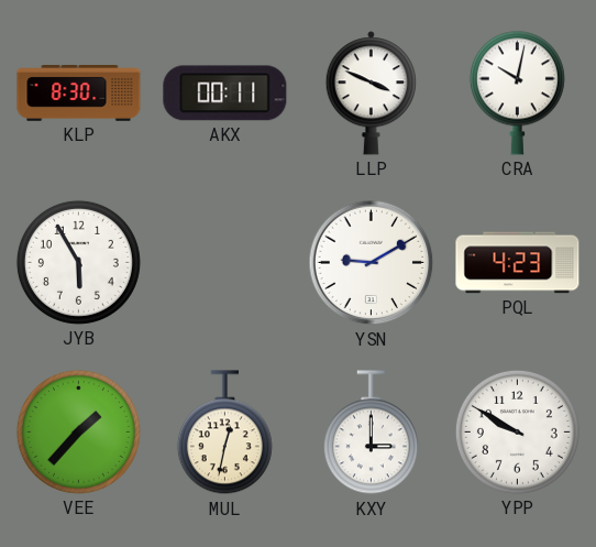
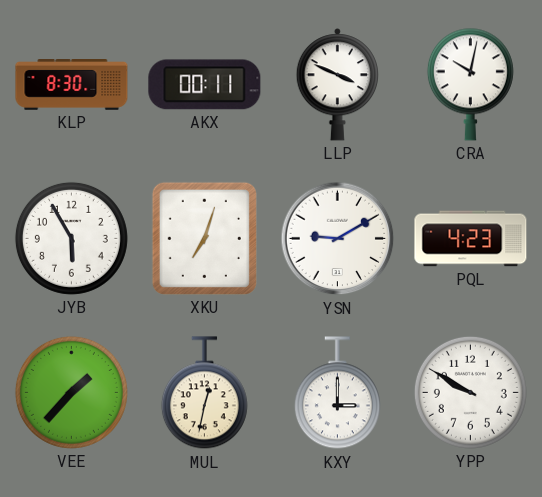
XKU: none -> 7:03
